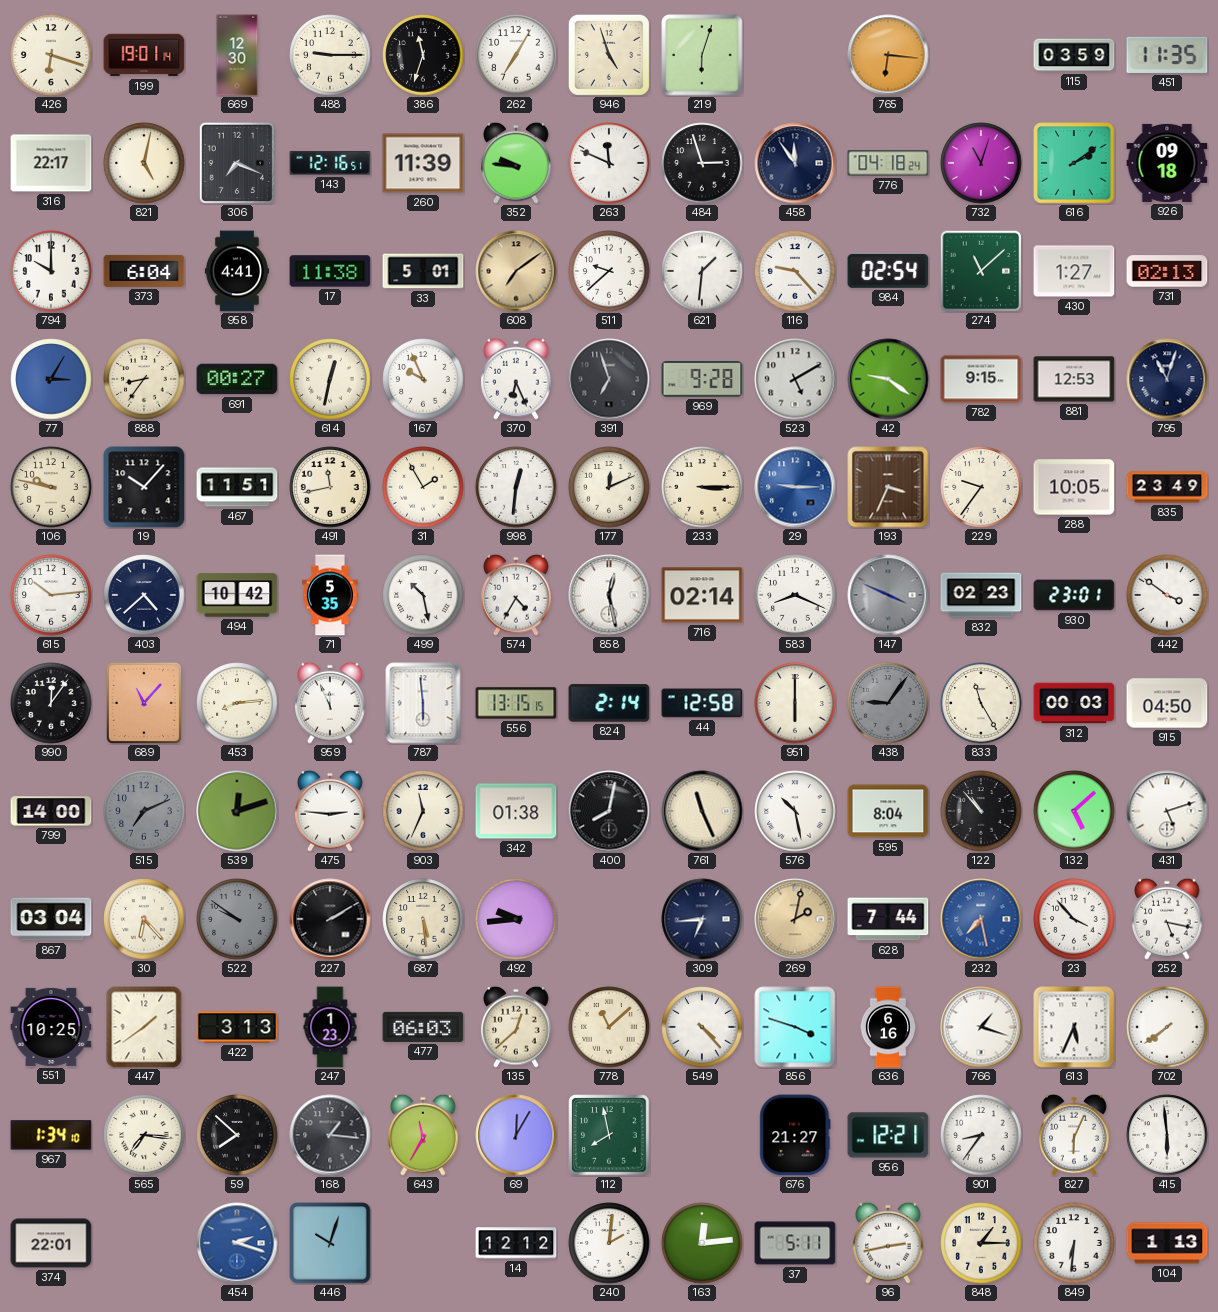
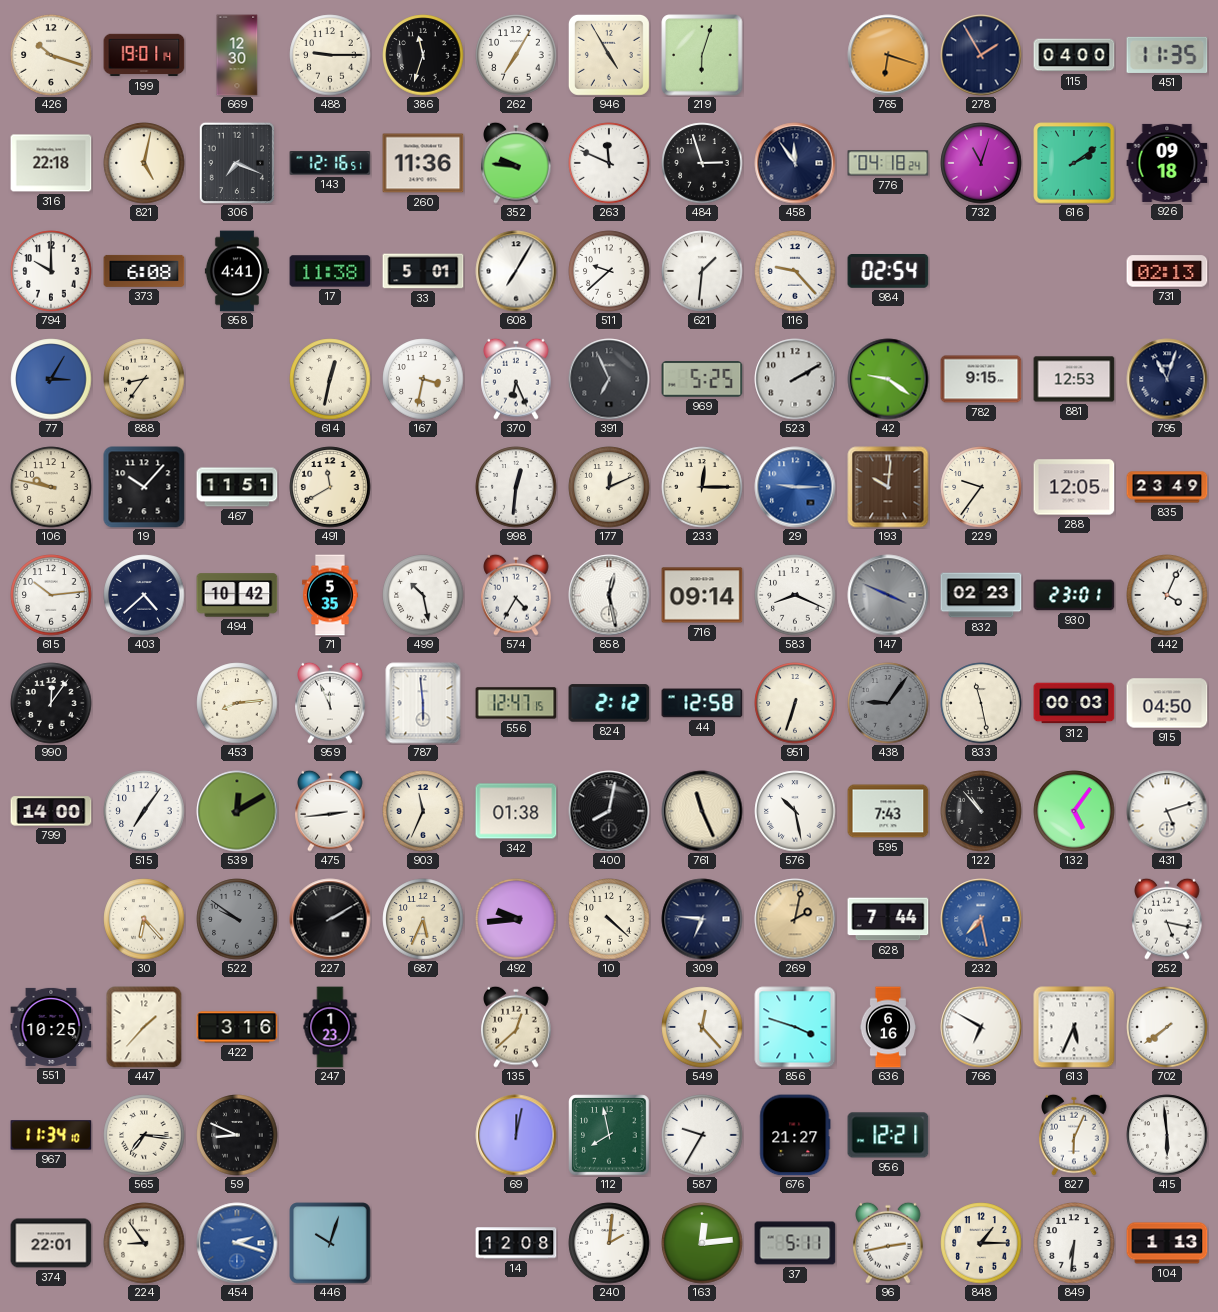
426: 6:18 -> 10:18
946: 4:57 -> 4:55
765: 6:16 -> 6:18
278: none -> 1:55
115: 03:59 -> 04:00
316: 22:17 -> 22:18
260: 11:39 -> 11:36
373: 6:04 -> 6:08
608: 7:09 -> 7:05
608 dial: champagne -> white
274: 11:08 -> none
430: 1:27 -> none
691: 00:27 -> none
167: 9:56 -> 3:32
391: 6:57 -> 6:56
969: 9:28 -> 5:25
523: 5:10 -> 2:10
491: 11:43 -> 11:40
31: 1:55 -> none
233: 3:15 -> 12:15
193: 3:34 -> 10:01
288: 10:05 -> 12:05
716: 02:14 -> 09:14
442: 3:51 -> 4:04
689: 11:07 -> none
556: 13:15 -> 12:47
824: 2:14 -> 2:12
951: 6:00 -> 6:33
833: 11:25 -> 11:28
515: 7:11 -> 7:06
515 dial: grey -> white
539: 12:12 -> 12:10
475: 2:46 -> 2:44
595: 8:04 -> 7:43
132: 5:08 -> 5:06
867: 03:04 -> none
687: 5:29 -> 5:34
10: none -> 4:22
309: 6:44 -> 6:46
23: 3:53 -> none
447: 1:39 -> 1:37
422: 3:13 -> 3:16
477: 06:03 -> none
778: 11:08 -> none
549: 4:23 -> 12:23
766: 1:18 -> 6:50
967: 1:34 -> 11:34
59: 7:52 -> 8:49
168: 1:16 -> none
643: 11:35 -> none
69: 12:05 -> 12:02
587: none -> 9:35
901: 8:36 -> none
224: none -> 8:54
14: 12:12 -> 12:08
